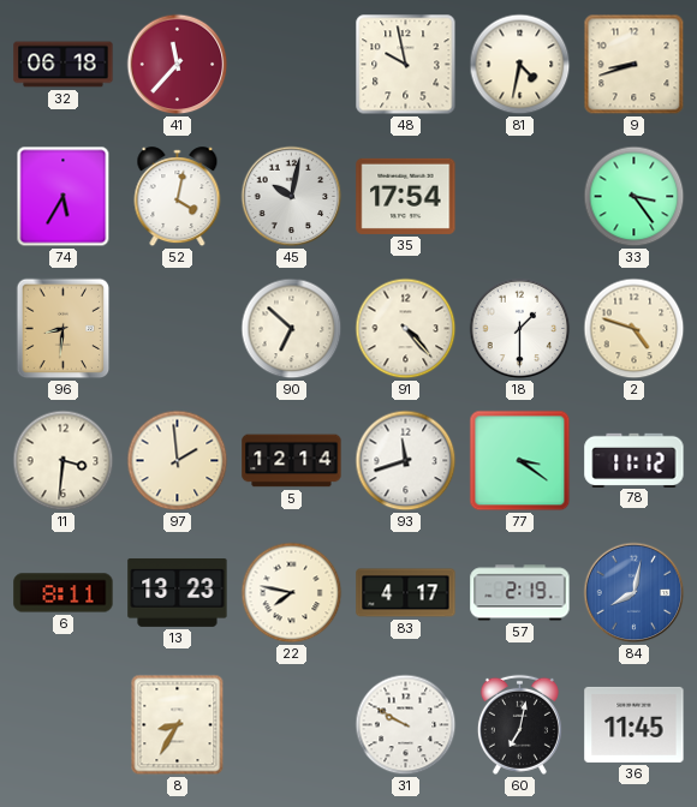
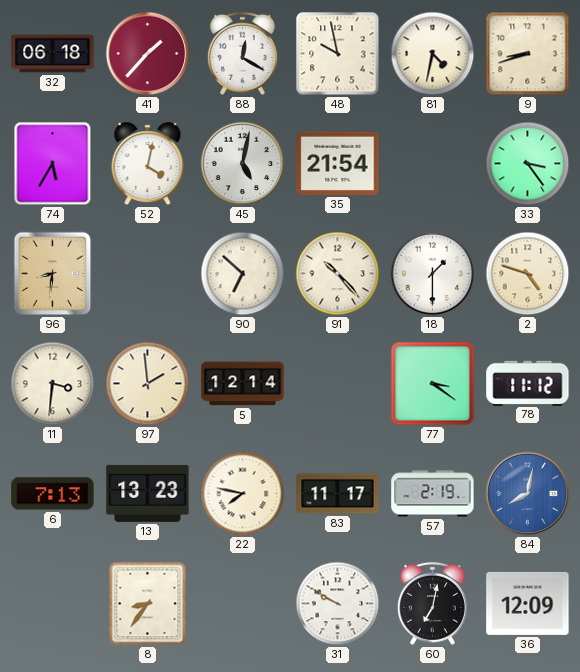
41: 11:37 -> 1:37
88: none -> 12:20
45: 10:02 -> 5:02
35: 17:54 -> 21:54
91: 4:23 -> 10:23
93: 11:42 -> none
6: 8:11 -> 7:13
83: 4:17 -> 11:17
8: 8:35 -> 8:36
36: 11:45 -> 12:09
